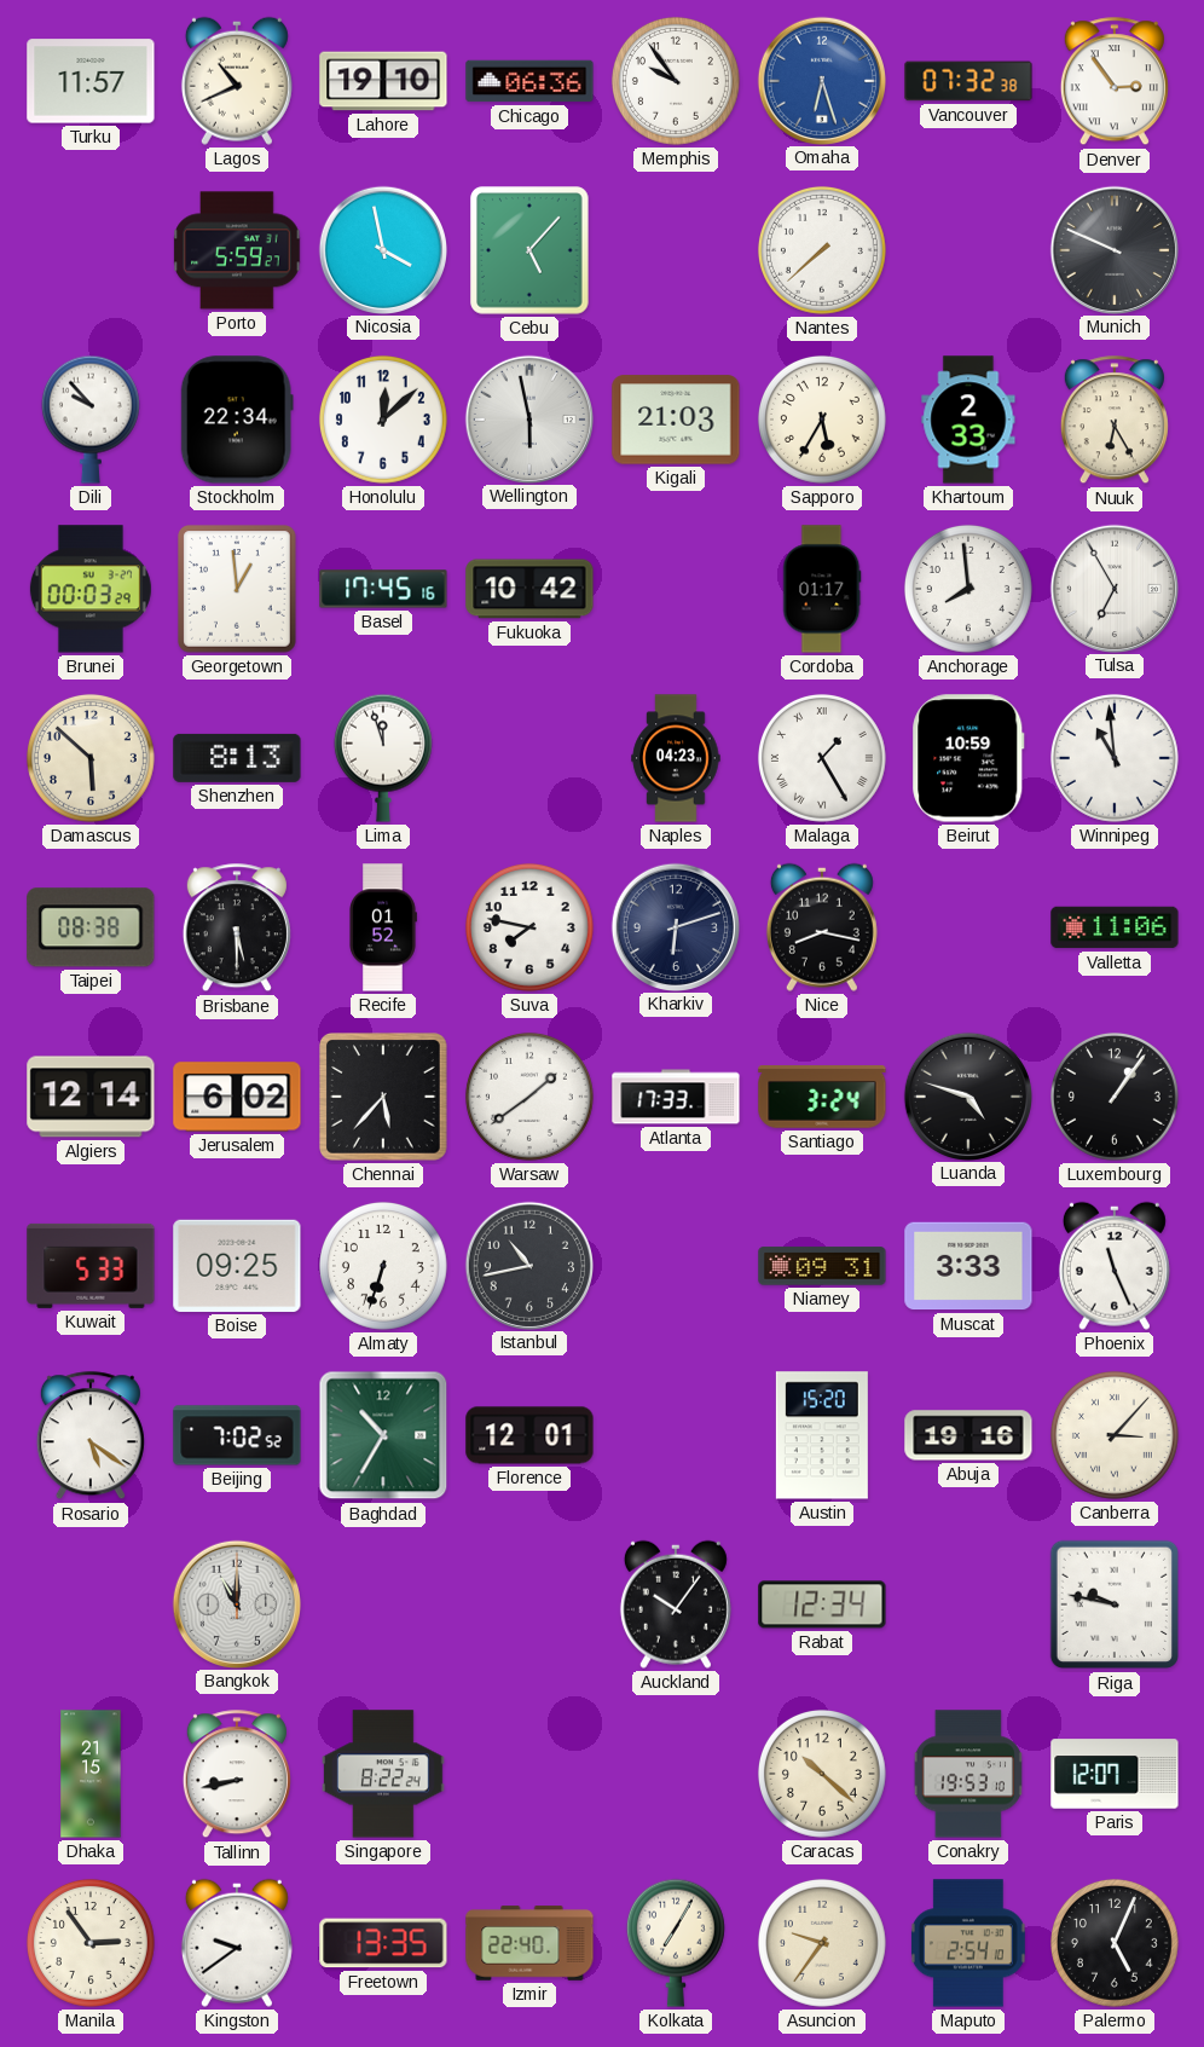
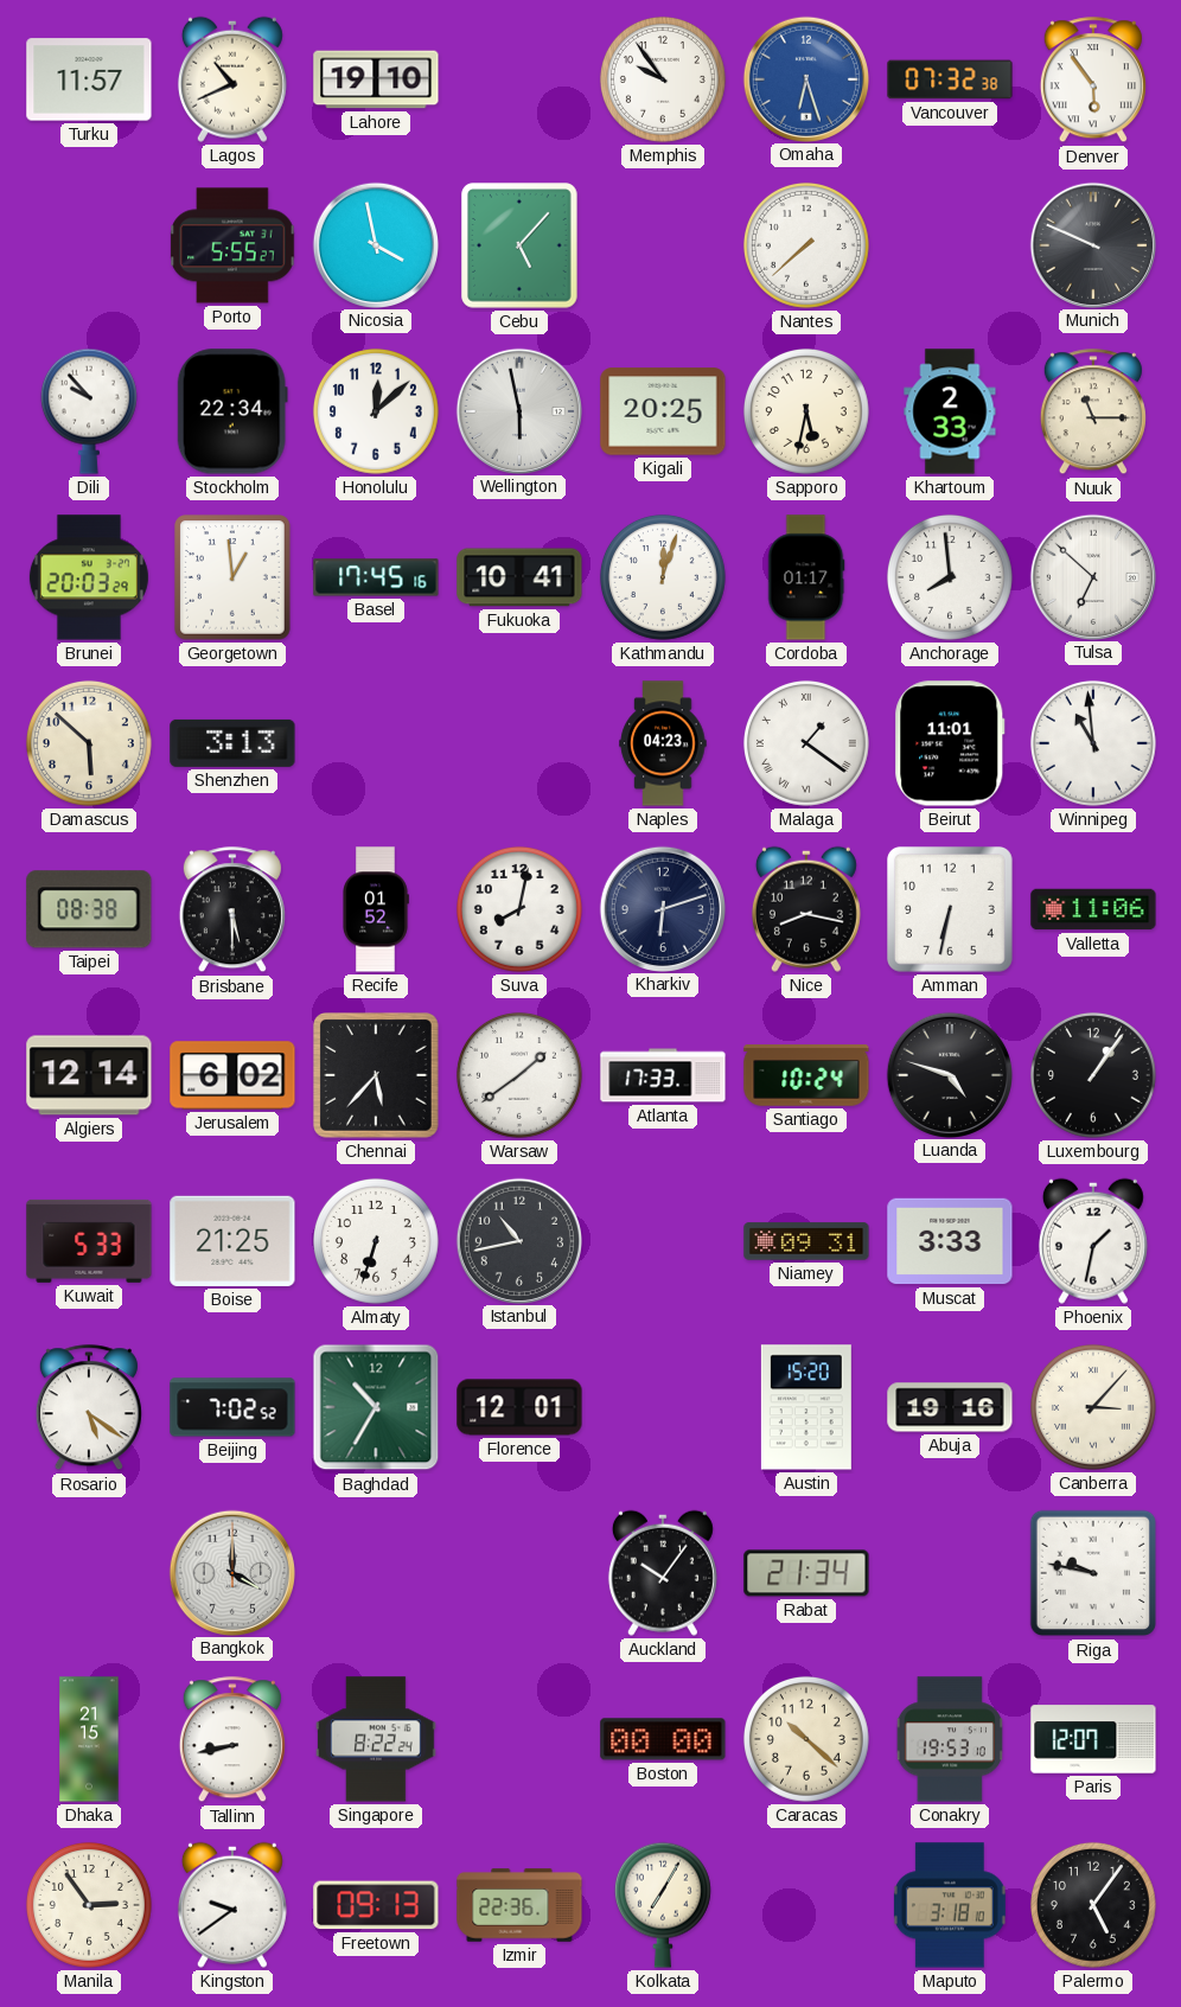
Chicago: 06:36 -> none
Denver: 2:54 -> 5:54
Porto: 5:59 -> 5:55
Kigali: 21:03 -> 20:25
Sapporo: 5:35 -> 5:32
Nuuk: 6:25 -> 11:15
Brunei: 00:03 -> 20:03
Fukuoka: 10:42 -> 10:41
Kathmandu: none -> 12:03
Tulsa: 6:55 -> 6:52
Shenzhen: 8:13 -> 3:13
Lima: 11:57 -> none
Malaga: 1:25 -> 1:21
Beirut: 10:59 -> 11:01
Suva: 7:47 -> 8:02
Amman: none -> 6:32
Santiago: 3:24 -> 10:24
Boise: 09:25 -> 21:25
Phoenix: 11:26 -> 1:32
Bangkok: 11:00 -> 4:00
Rabat: 12:34 -> 21:34
Boston: none -> 00:00
Freetown: 13:35 -> 09:13
Izmir: 22:40 -> 22:36
Asuncion: 9:36 -> none
Maputo: 2:54 -> 3:18
Palermo: 5:04 -> 5:06
